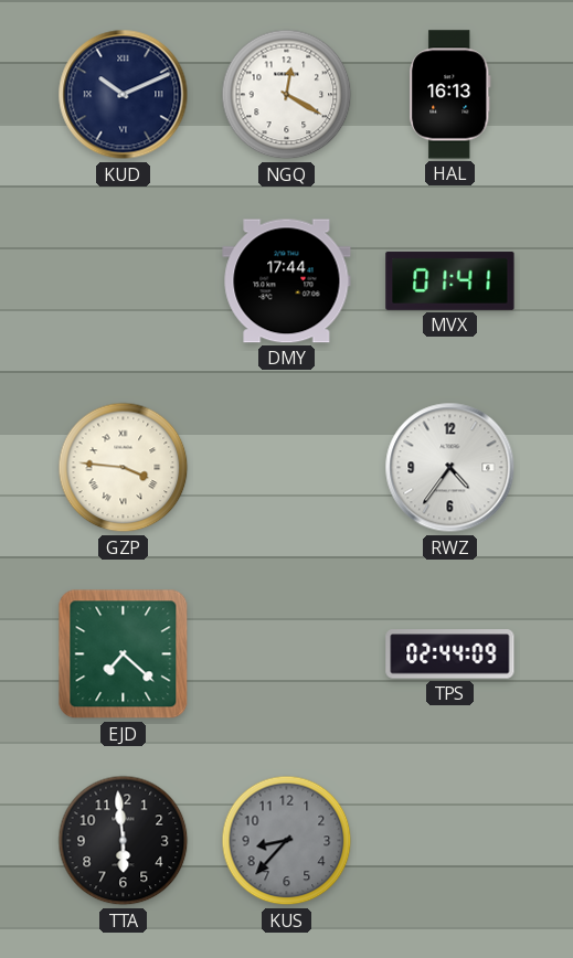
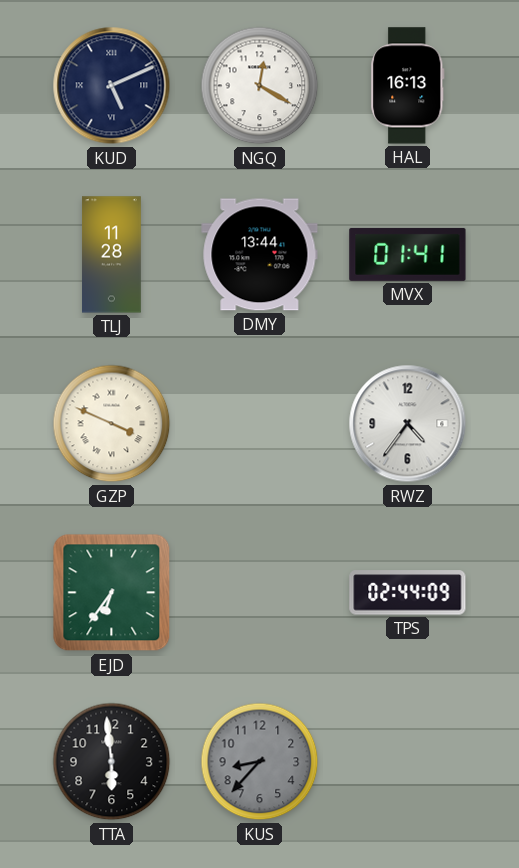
KUD: 10:11 -> 5:11
TLJ: none -> 11:28
DMY: 17:44 -> 13:44
GZP: 3:46 -> 3:49
EJD: 7:22 -> 6:36
